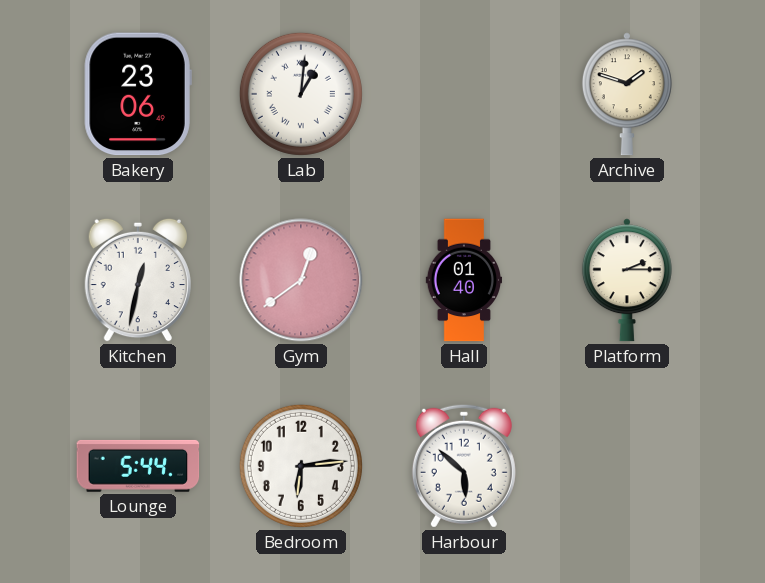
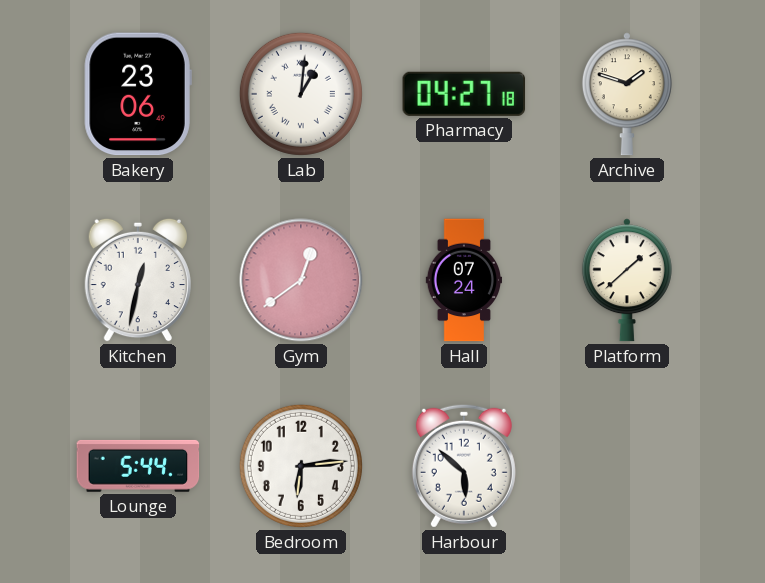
Pharmacy: none -> 04:27
Hall: 01:40 -> 07:24
Platform: 2:15 -> 1:38
